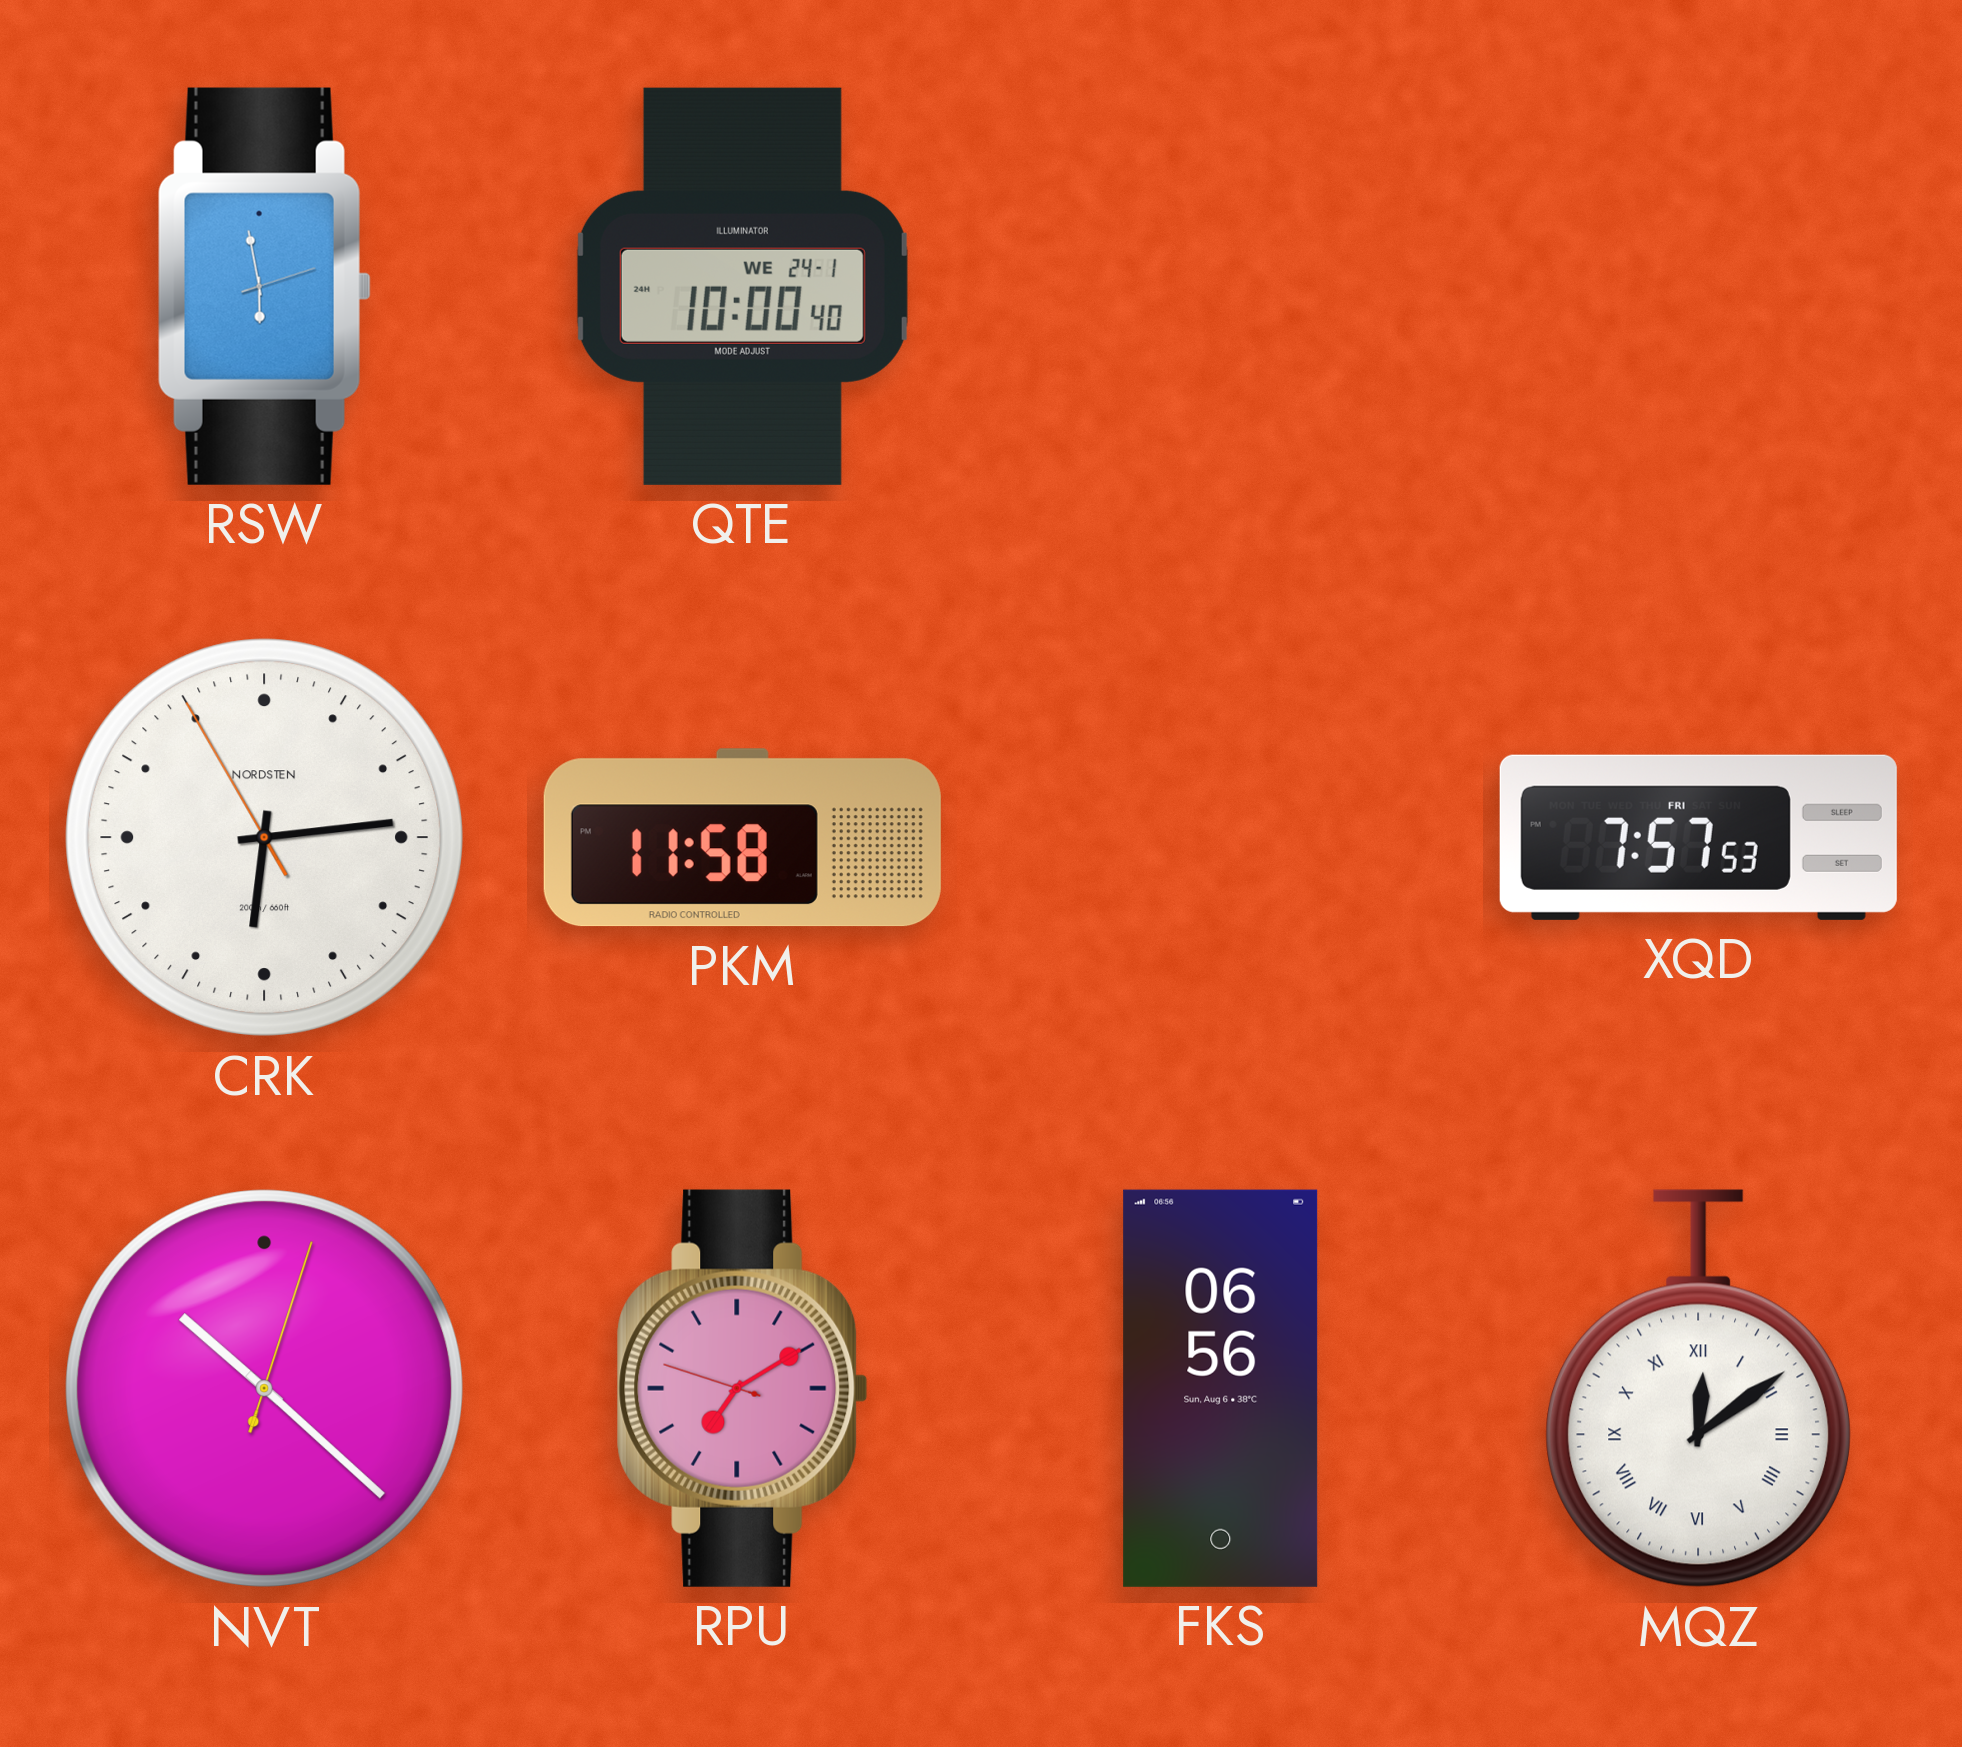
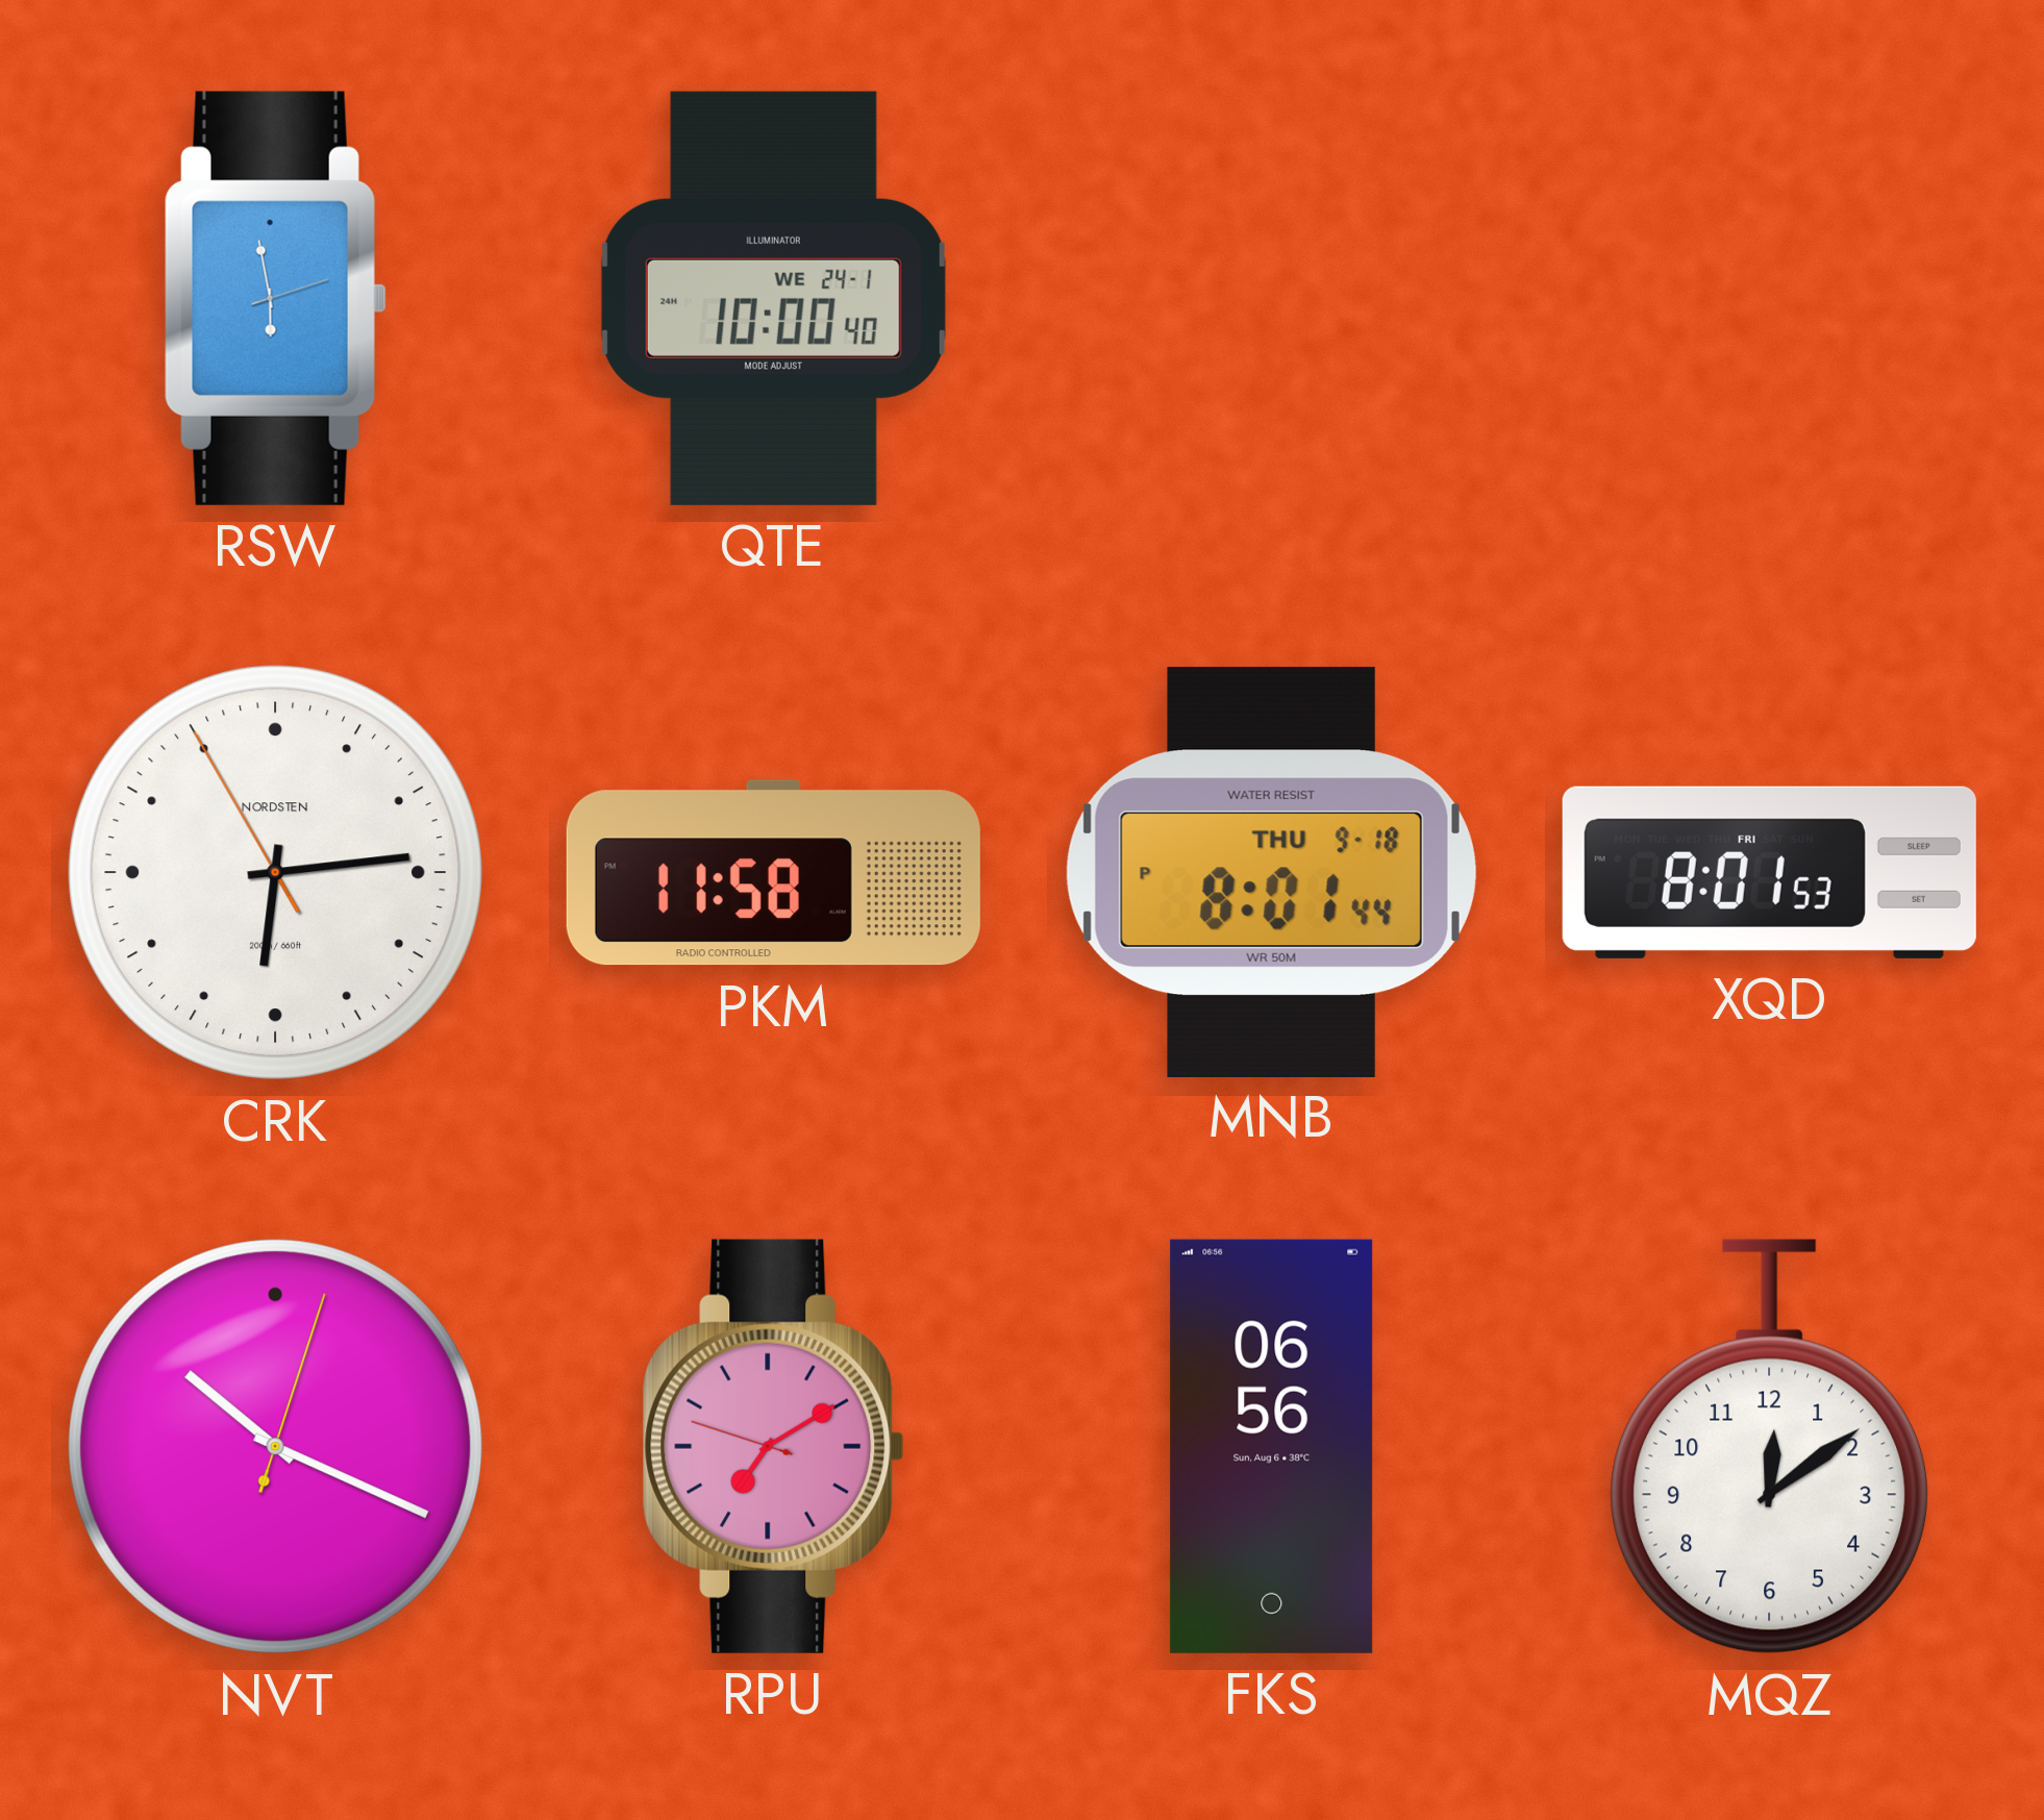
MNB: none -> 8:01
XQD: 7:57 -> 8:01
NVT: 10:22 -> 10:19
MQZ numerals: Roman -> Arabic
